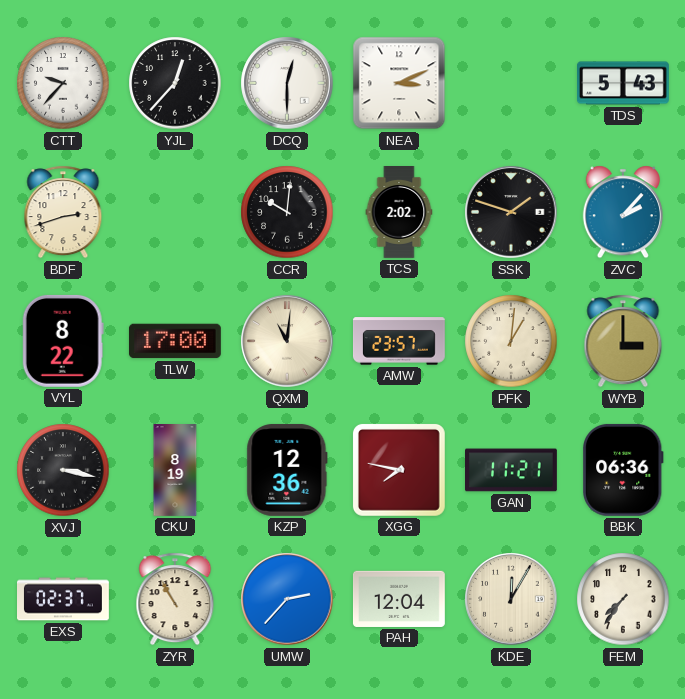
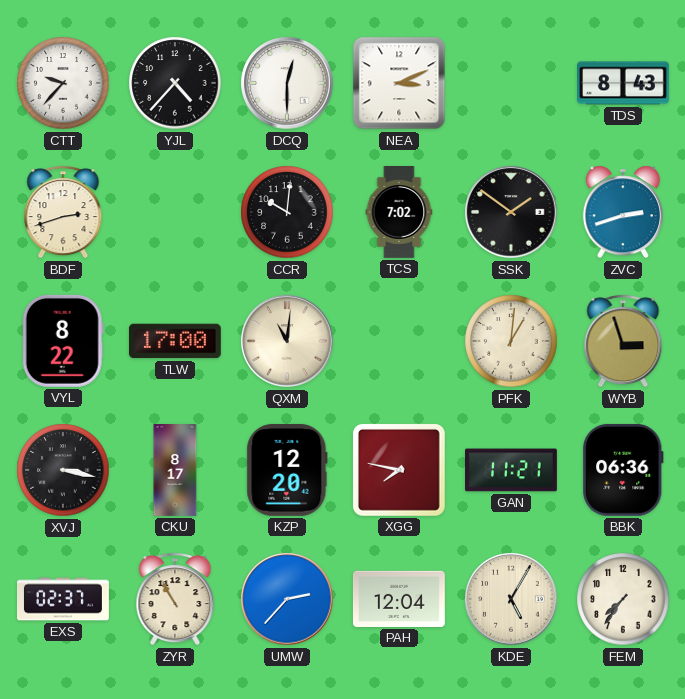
YJL: 12:37 -> 4:37
TDS: 5:43 -> 8:43
TCS: 2:02 -> 7:02
SSK: 1:48 -> 1:51
ZVC: 2:07 -> 2:42
AMW: 23:57 -> none
WYB: 3:00 -> 2:57
CKU: 8:19 -> 8:17
KZP: 12:36 -> 12:20
KDE: 12:05 -> 5:05
